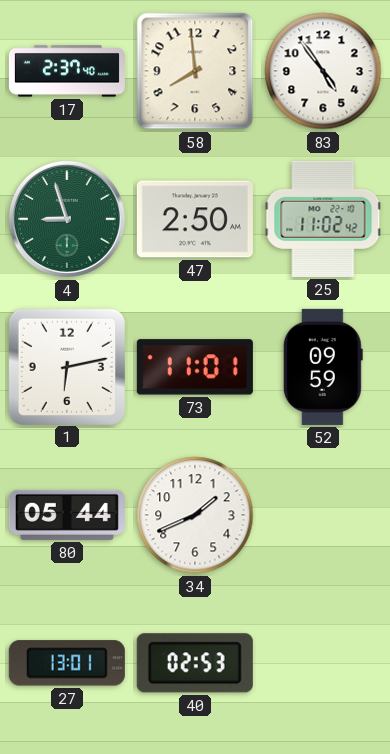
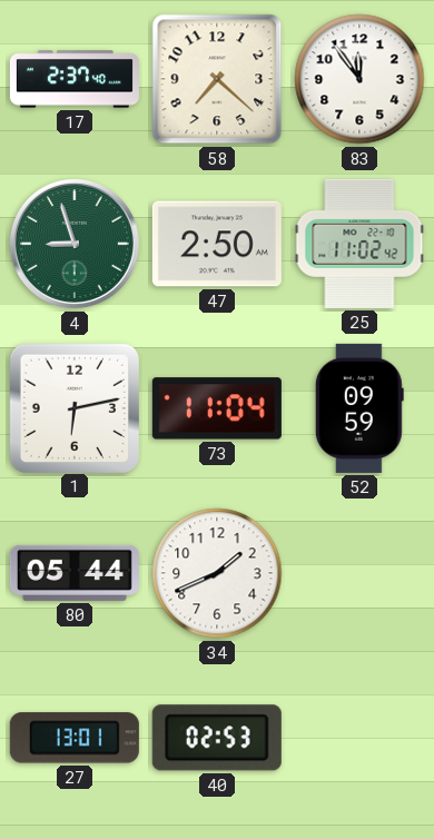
58: 7:59 -> 7:22
83: 4:54 -> 11:54
73: 11:01 -> 11:04
